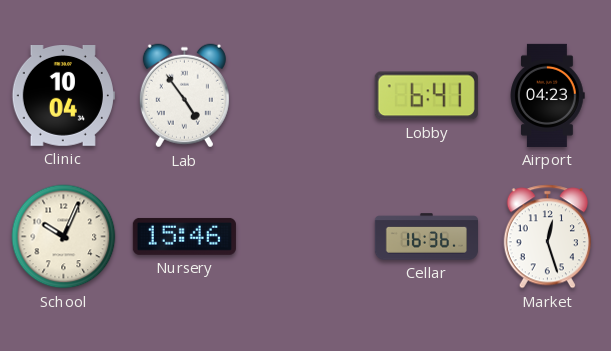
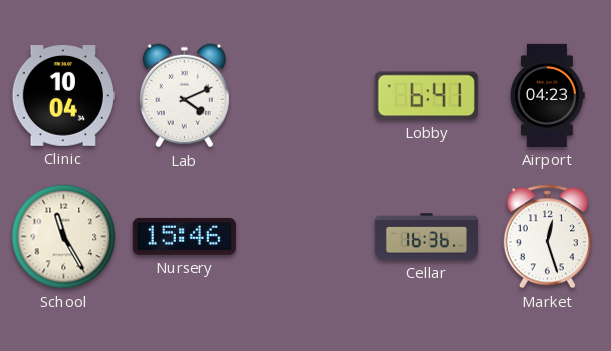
Lab: 4:54 -> 4:11
School: 10:04 -> 11:25
